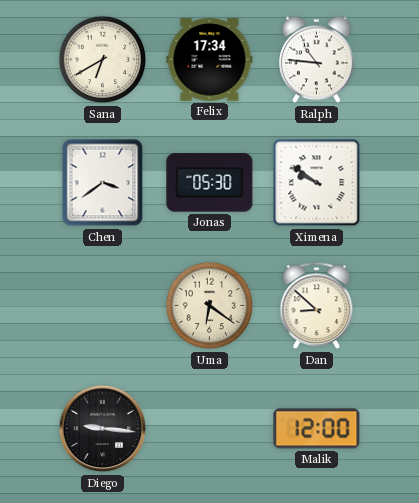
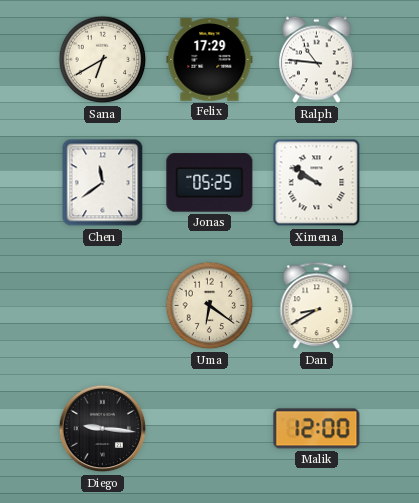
Felix: 17:34 -> 17:29
Chen: 3:39 -> 11:39
Jonas: 05:30 -> 05:25
Dan: 8:52 -> 8:40
